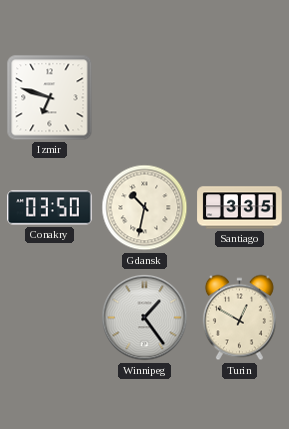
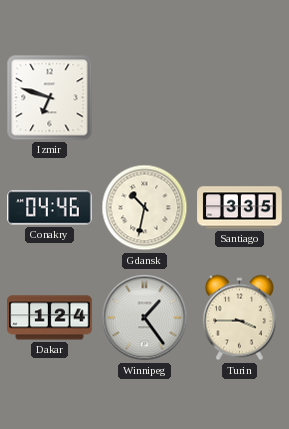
Conakry: 03:50 -> 04:46
Dakar: none -> 1:24
Turin: 12:50 -> 3:45
